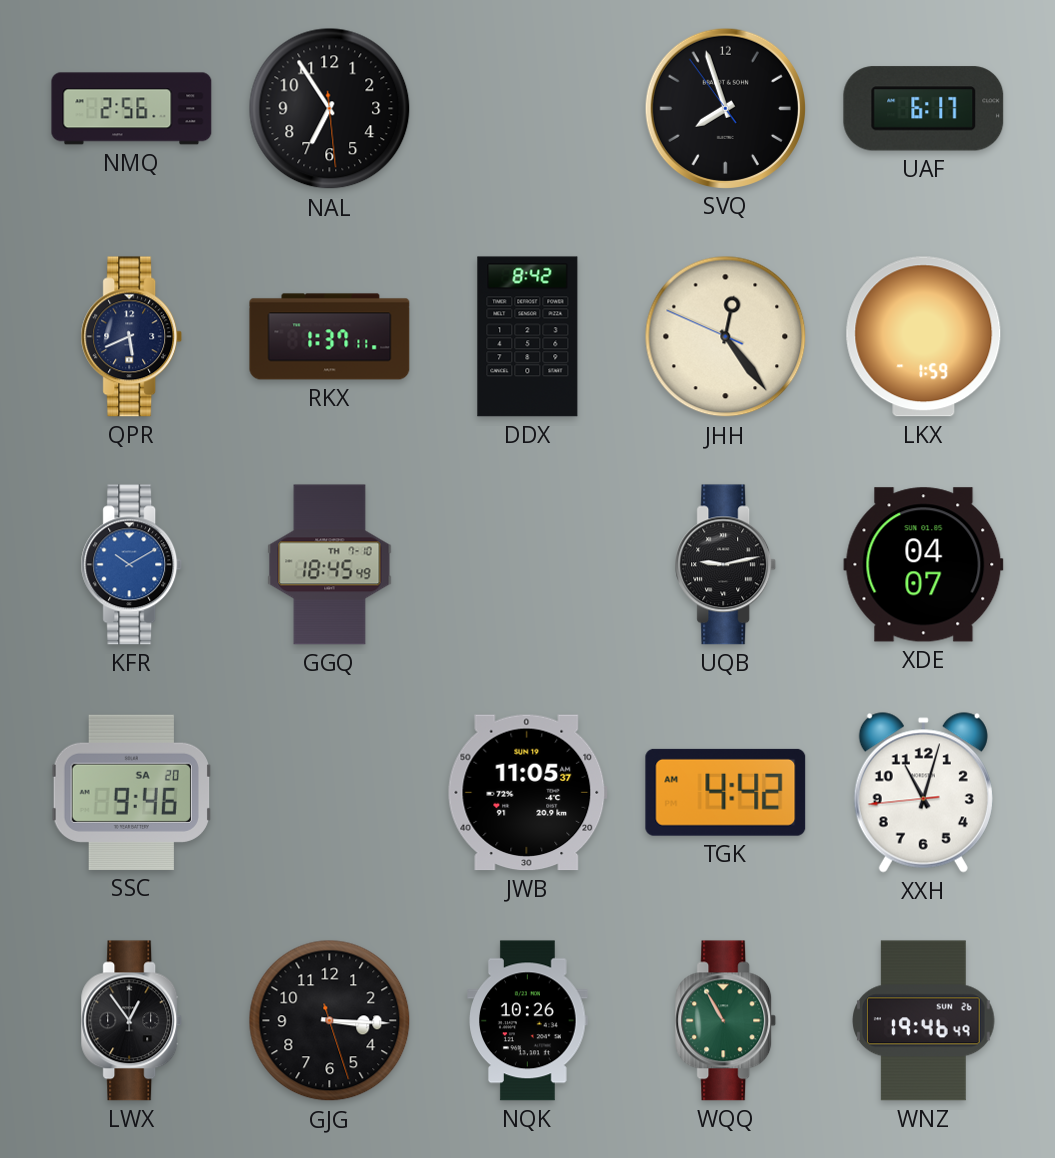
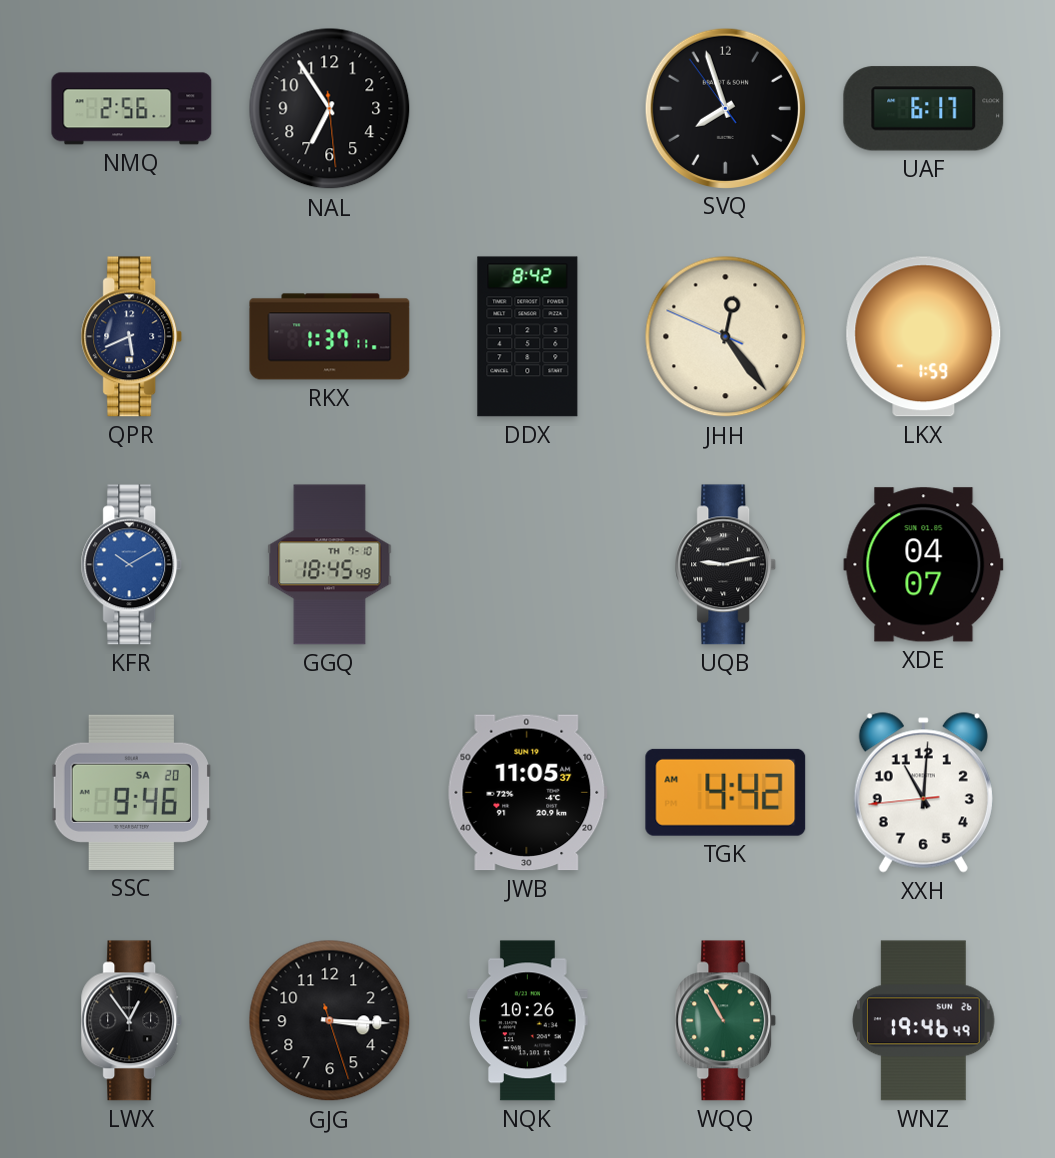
XXH: 11:02 -> 11:00
